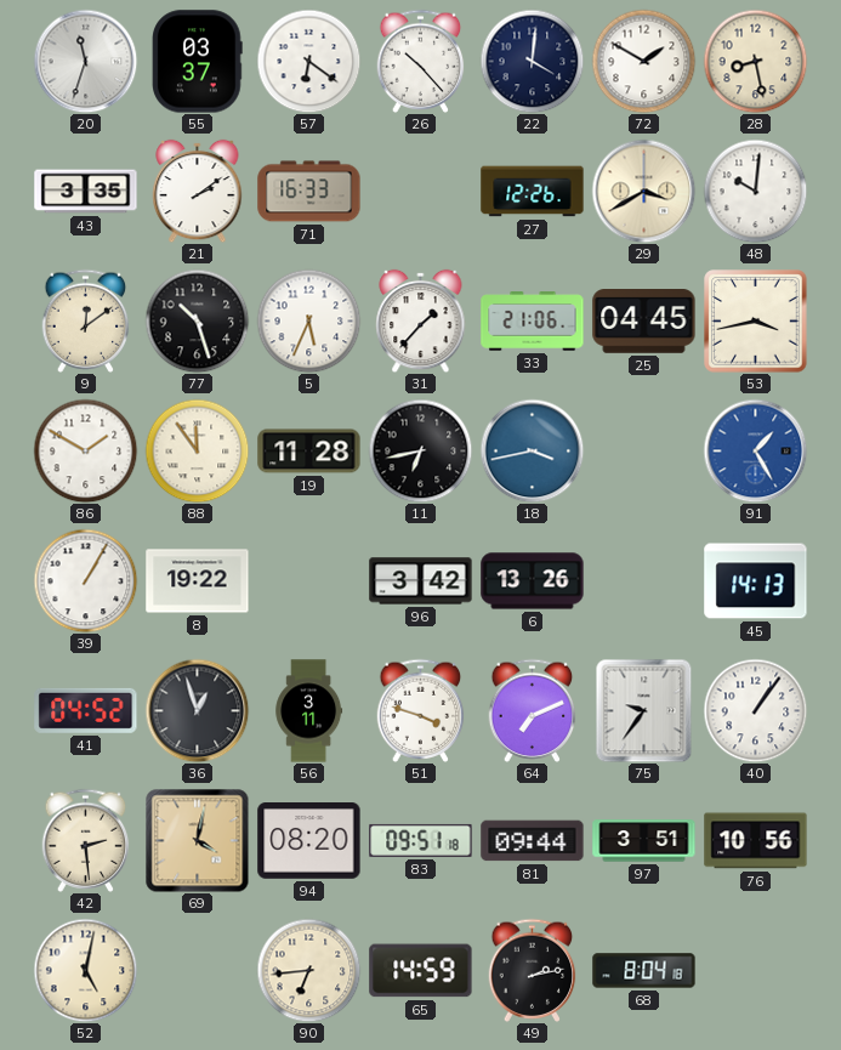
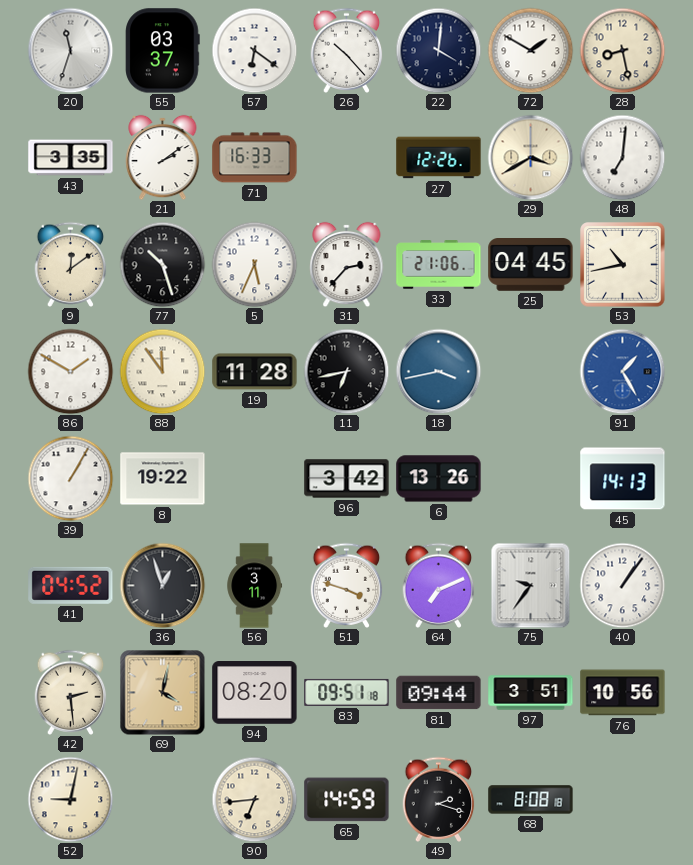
48: 10:01 -> 7:01
31: 1:37 -> 2:37
53: 3:43 -> 10:43
52: 5:02 -> 9:02
49: 2:13 -> 2:18
68: 8:04 -> 8:08
